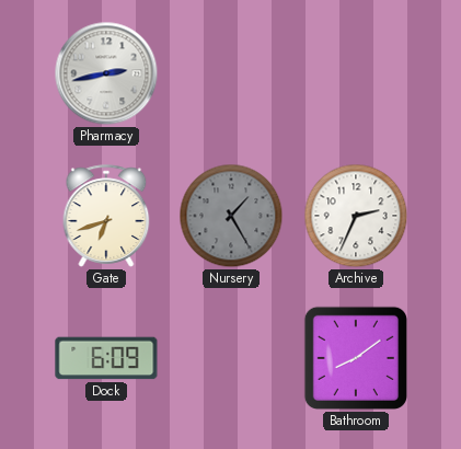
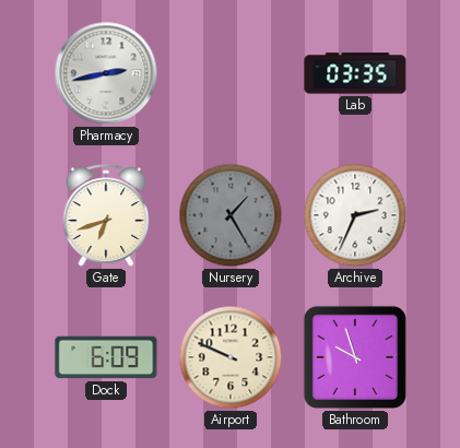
Lab: none -> 03:35
Airport: none -> 9:49
Bathroom: 8:09 -> 9:57
